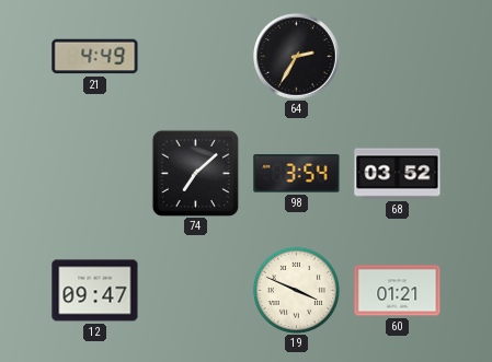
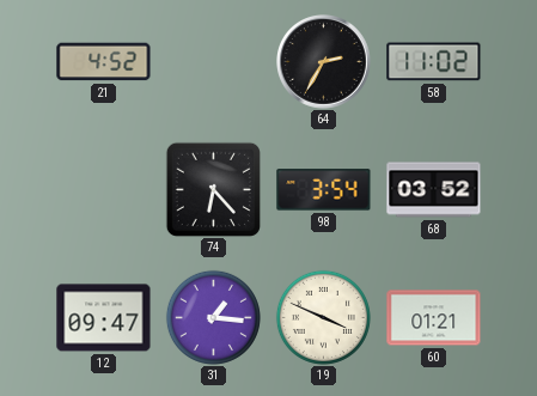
21: 4:49 -> 4:52
58: none -> 11:02
74: 7:08 -> 6:23
31: none -> 1:16
